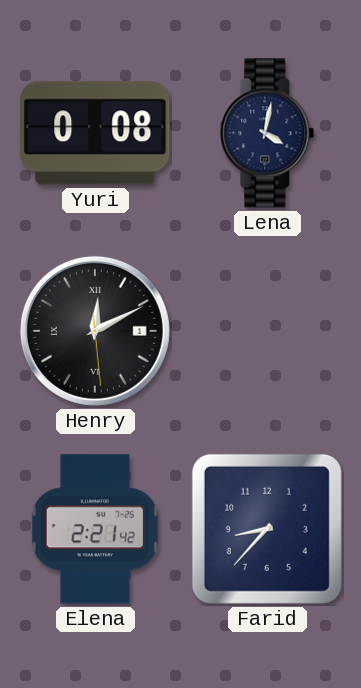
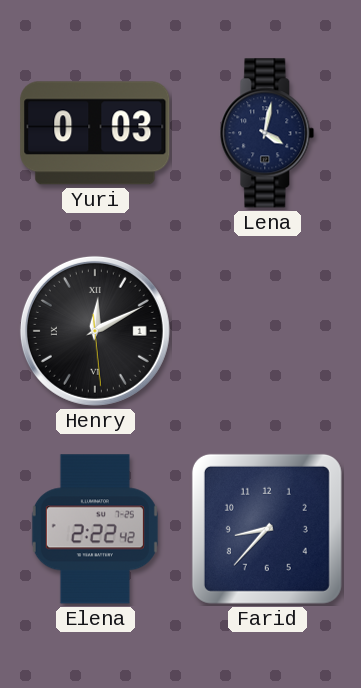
Yuri: 0:08 -> 0:03
Elena: 2:21 -> 2:22
